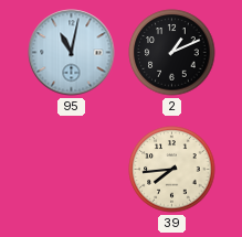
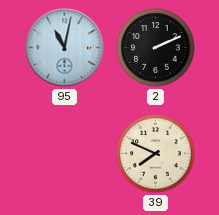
2: 1:11 -> 2:11
39: 7:44 -> 7:49
